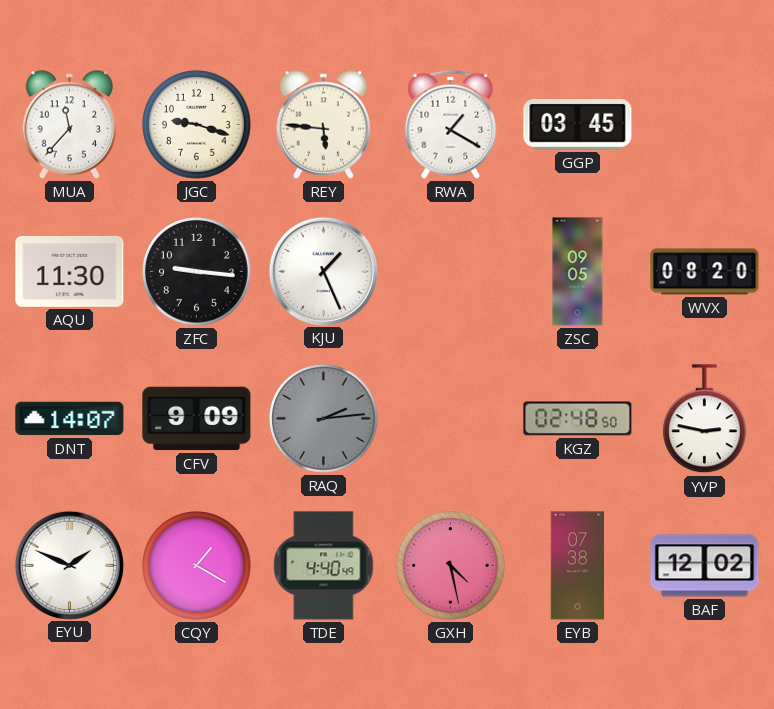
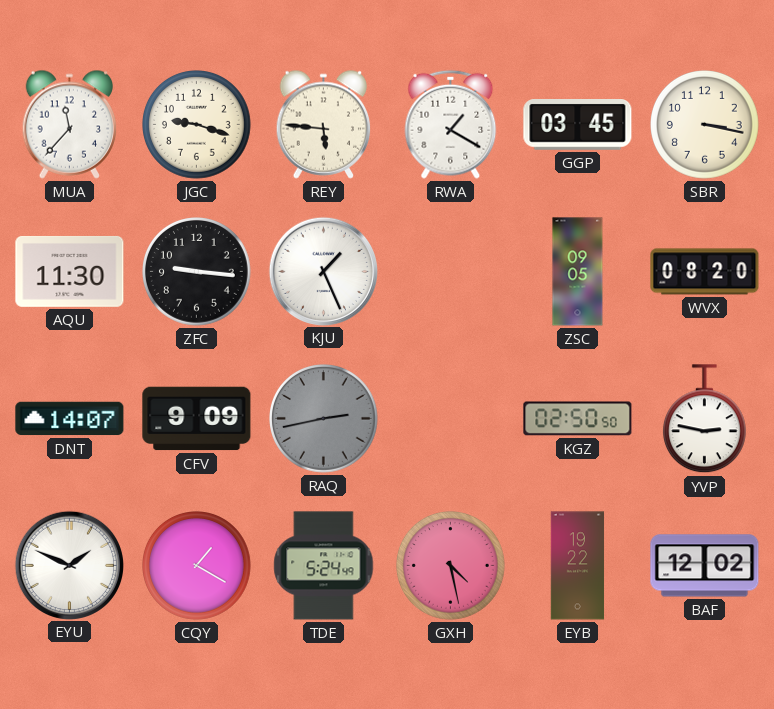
SBR: none -> 3:17
RAQ: 2:14 -> 2:43
KGZ: 02:48 -> 02:50
TDE: 4:40 -> 5:24
EYB: 07:38 -> 19:22
